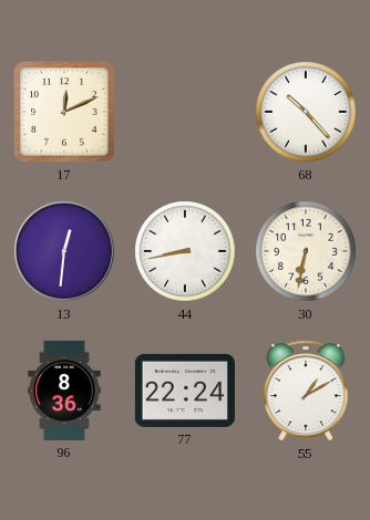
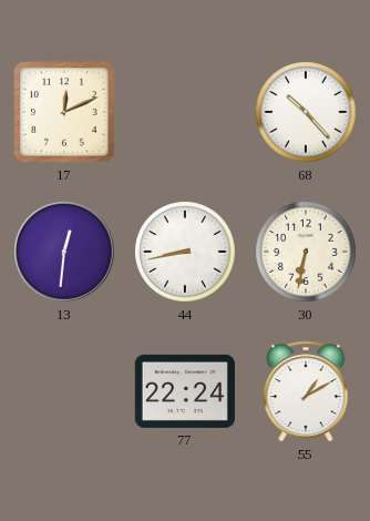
96: 8:36 -> none
